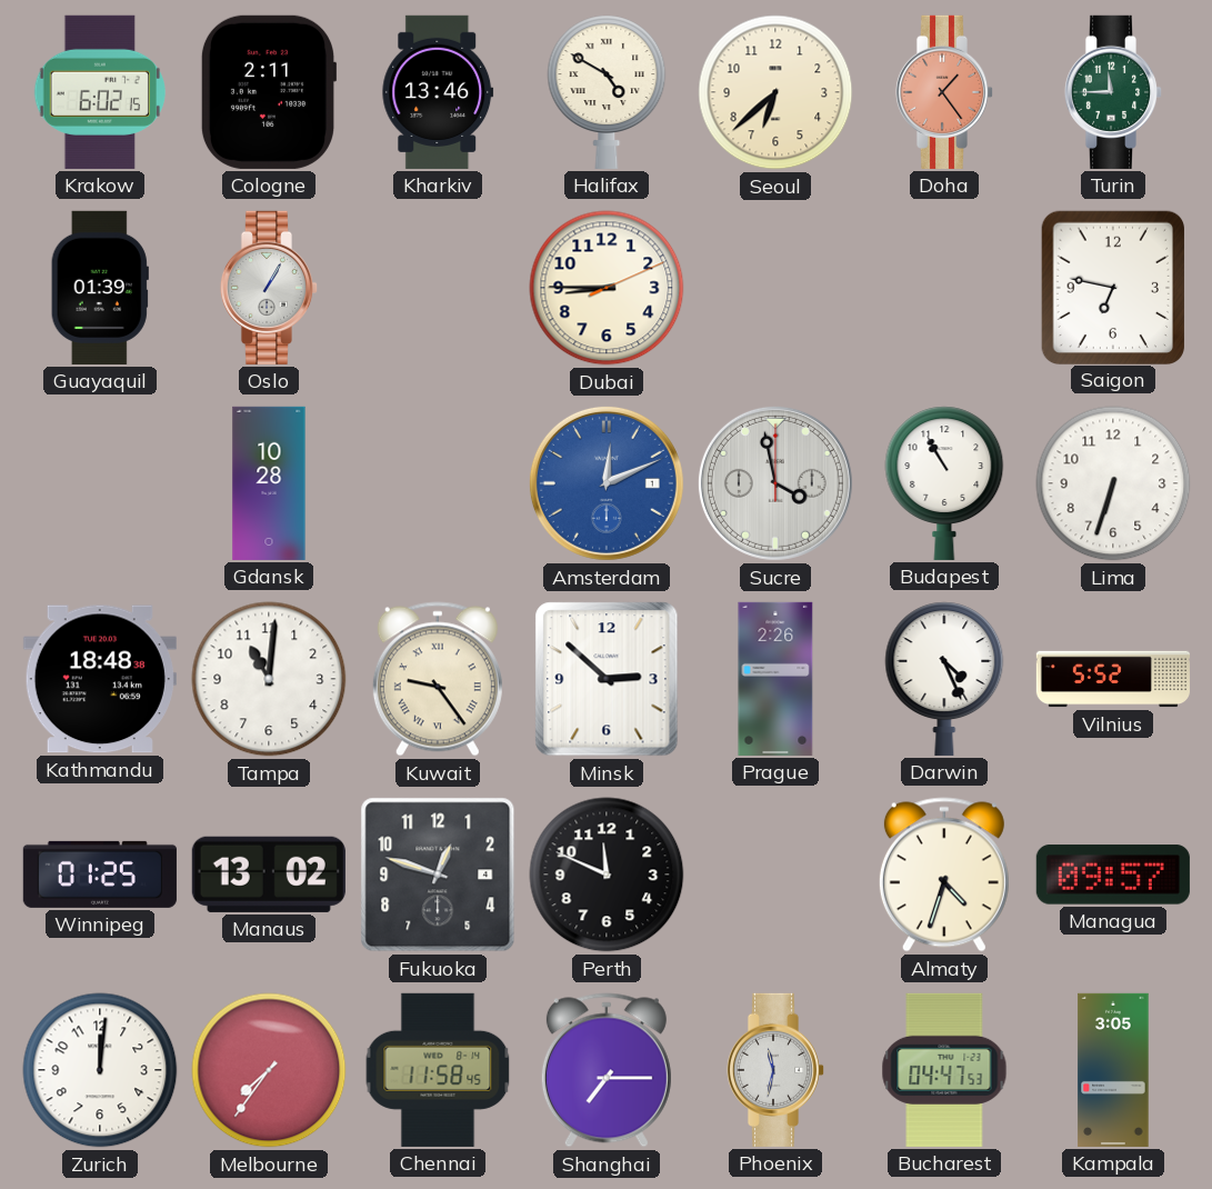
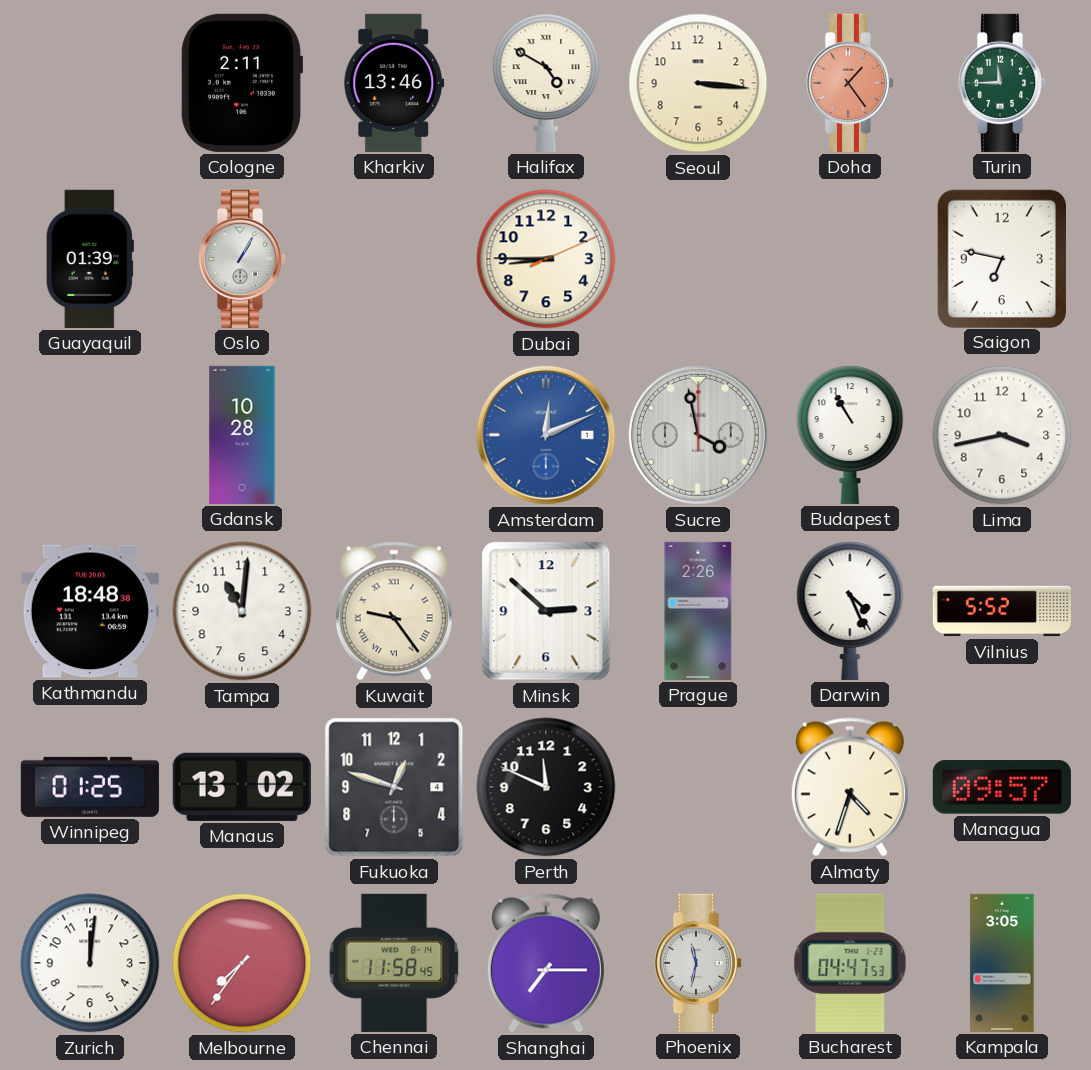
Krakow: 6:02 -> none
Seoul: 6:38 -> 3:16
Lima: 6:33 -> 3:43
